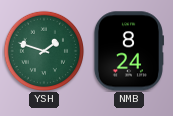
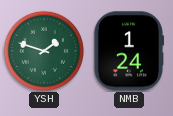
NMB: 8:24 -> 1:24
